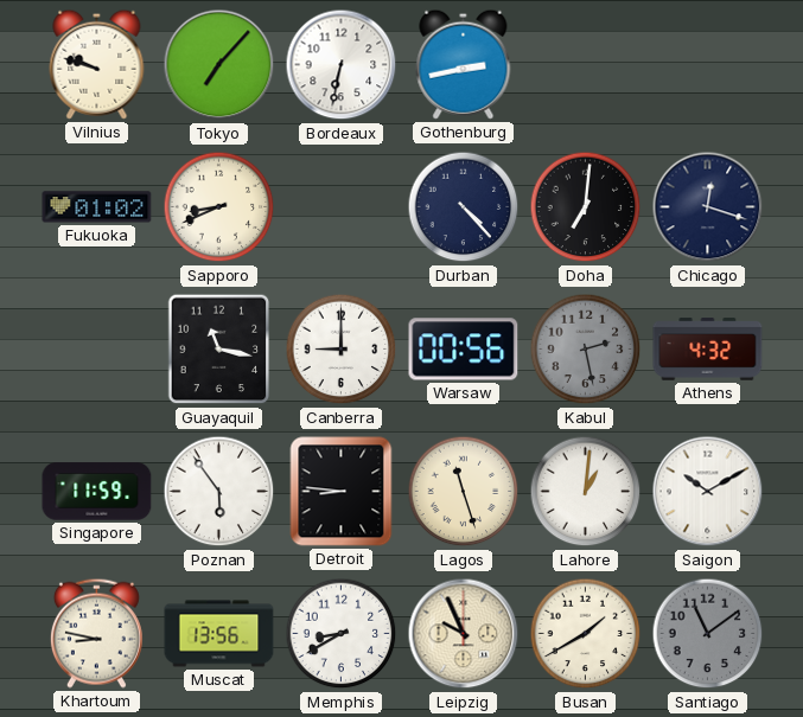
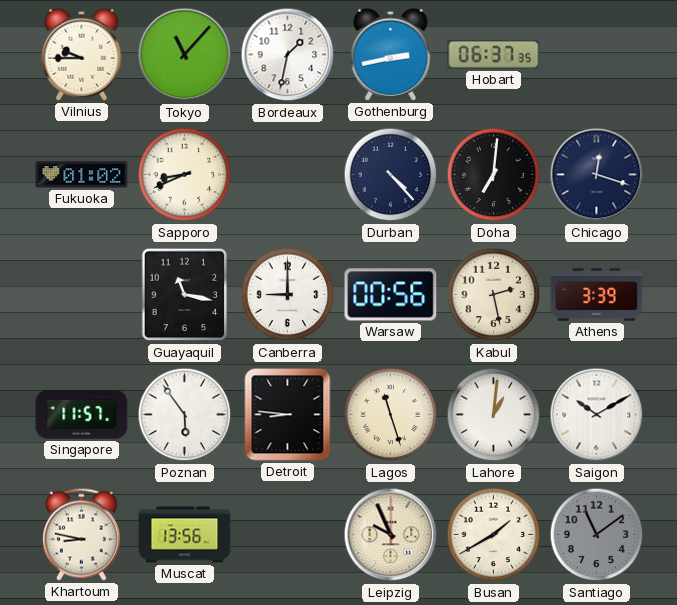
Vilnius: 9:48 -> 9:45
Tokyo: 7:07 -> 11:07
Bordeaux: 6:32 -> 1:32
Hobart: none -> 06:37
Kabul dial: grey -> cream
Athens: 4:32 -> 3:39
Singapore: 11:59 -> 11:57
Memphis: 8:40 -> none
